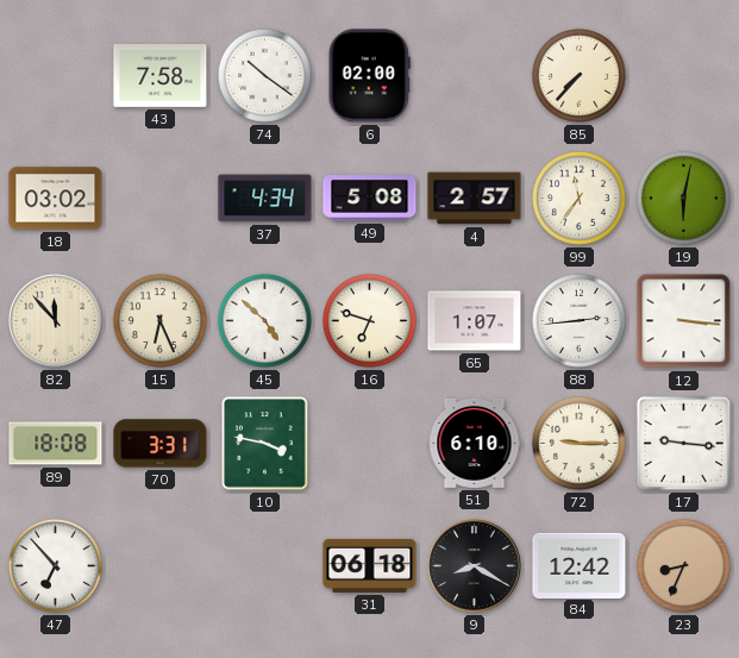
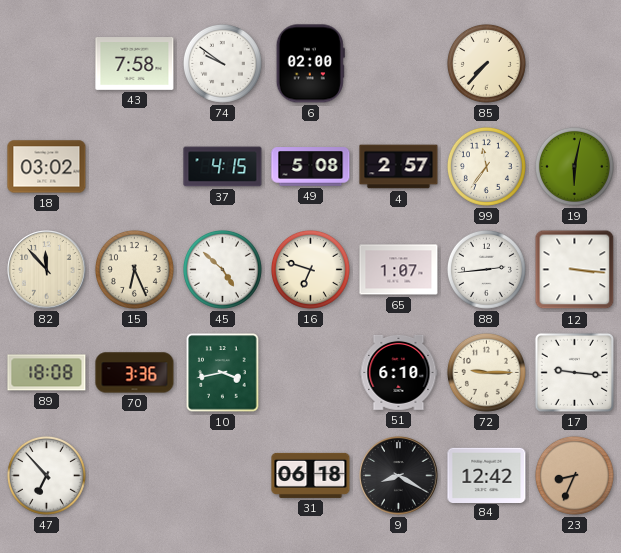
74: 10:21 -> 9:51
37: 4:34 -> 4:15
70: 3:31 -> 3:36
10: 3:47 -> 3:43
